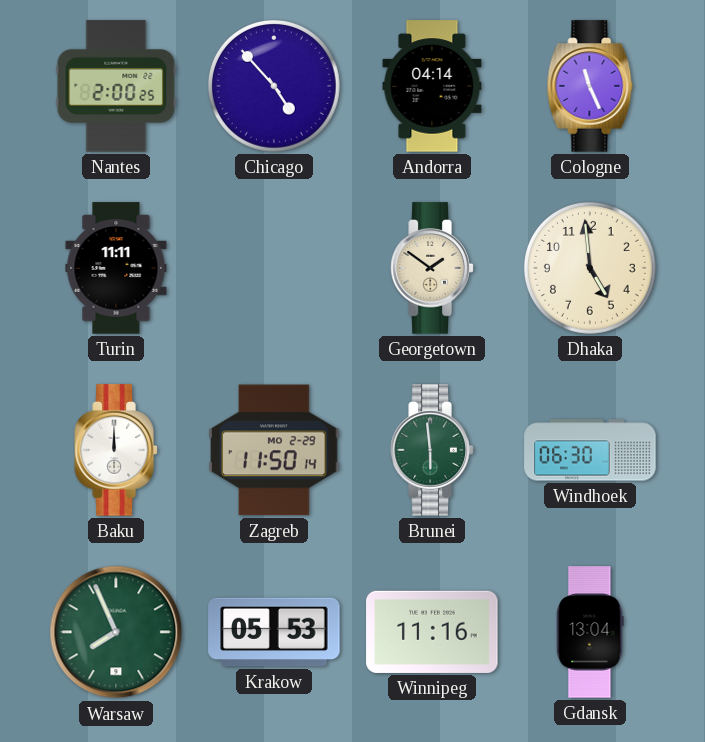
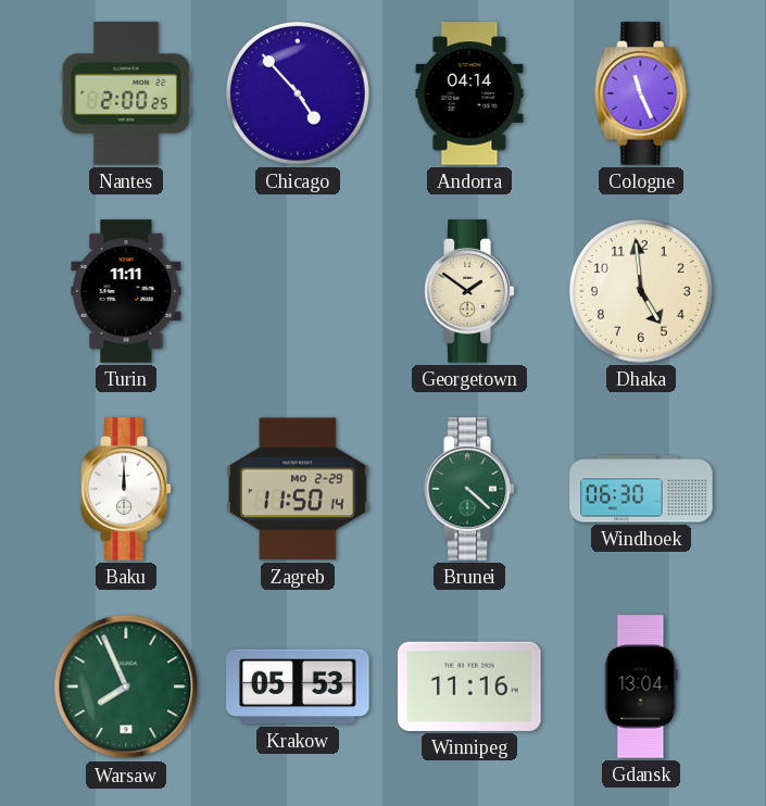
Brunei: 5:59 -> 4:22
